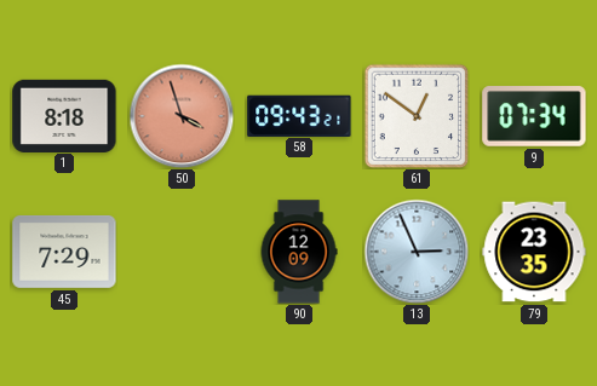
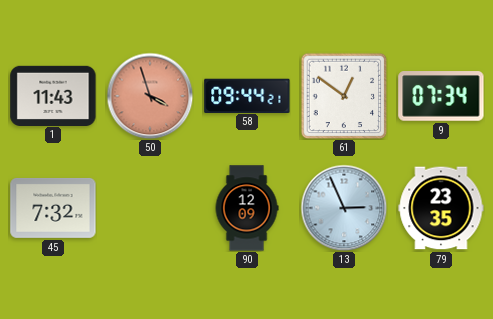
1: 8:18 -> 11:43
58: 09:43 -> 09:44
45: 7:29 -> 7:32
